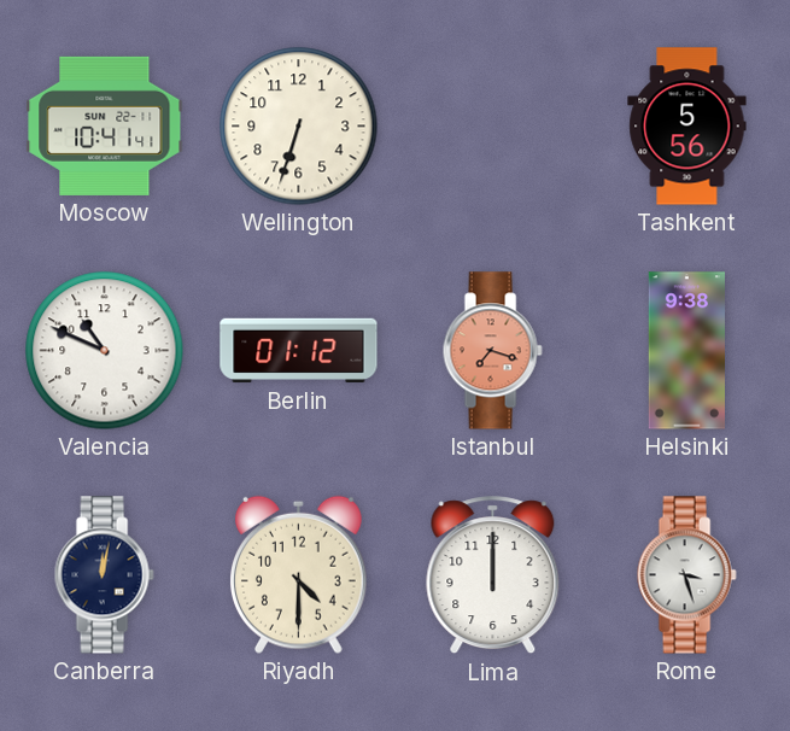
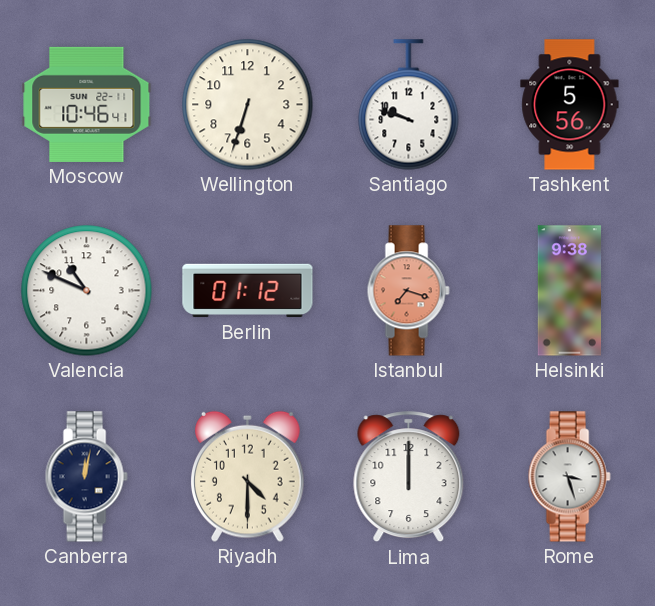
Moscow: 10:41 -> 10:46
Santiago: none -> 9:48
